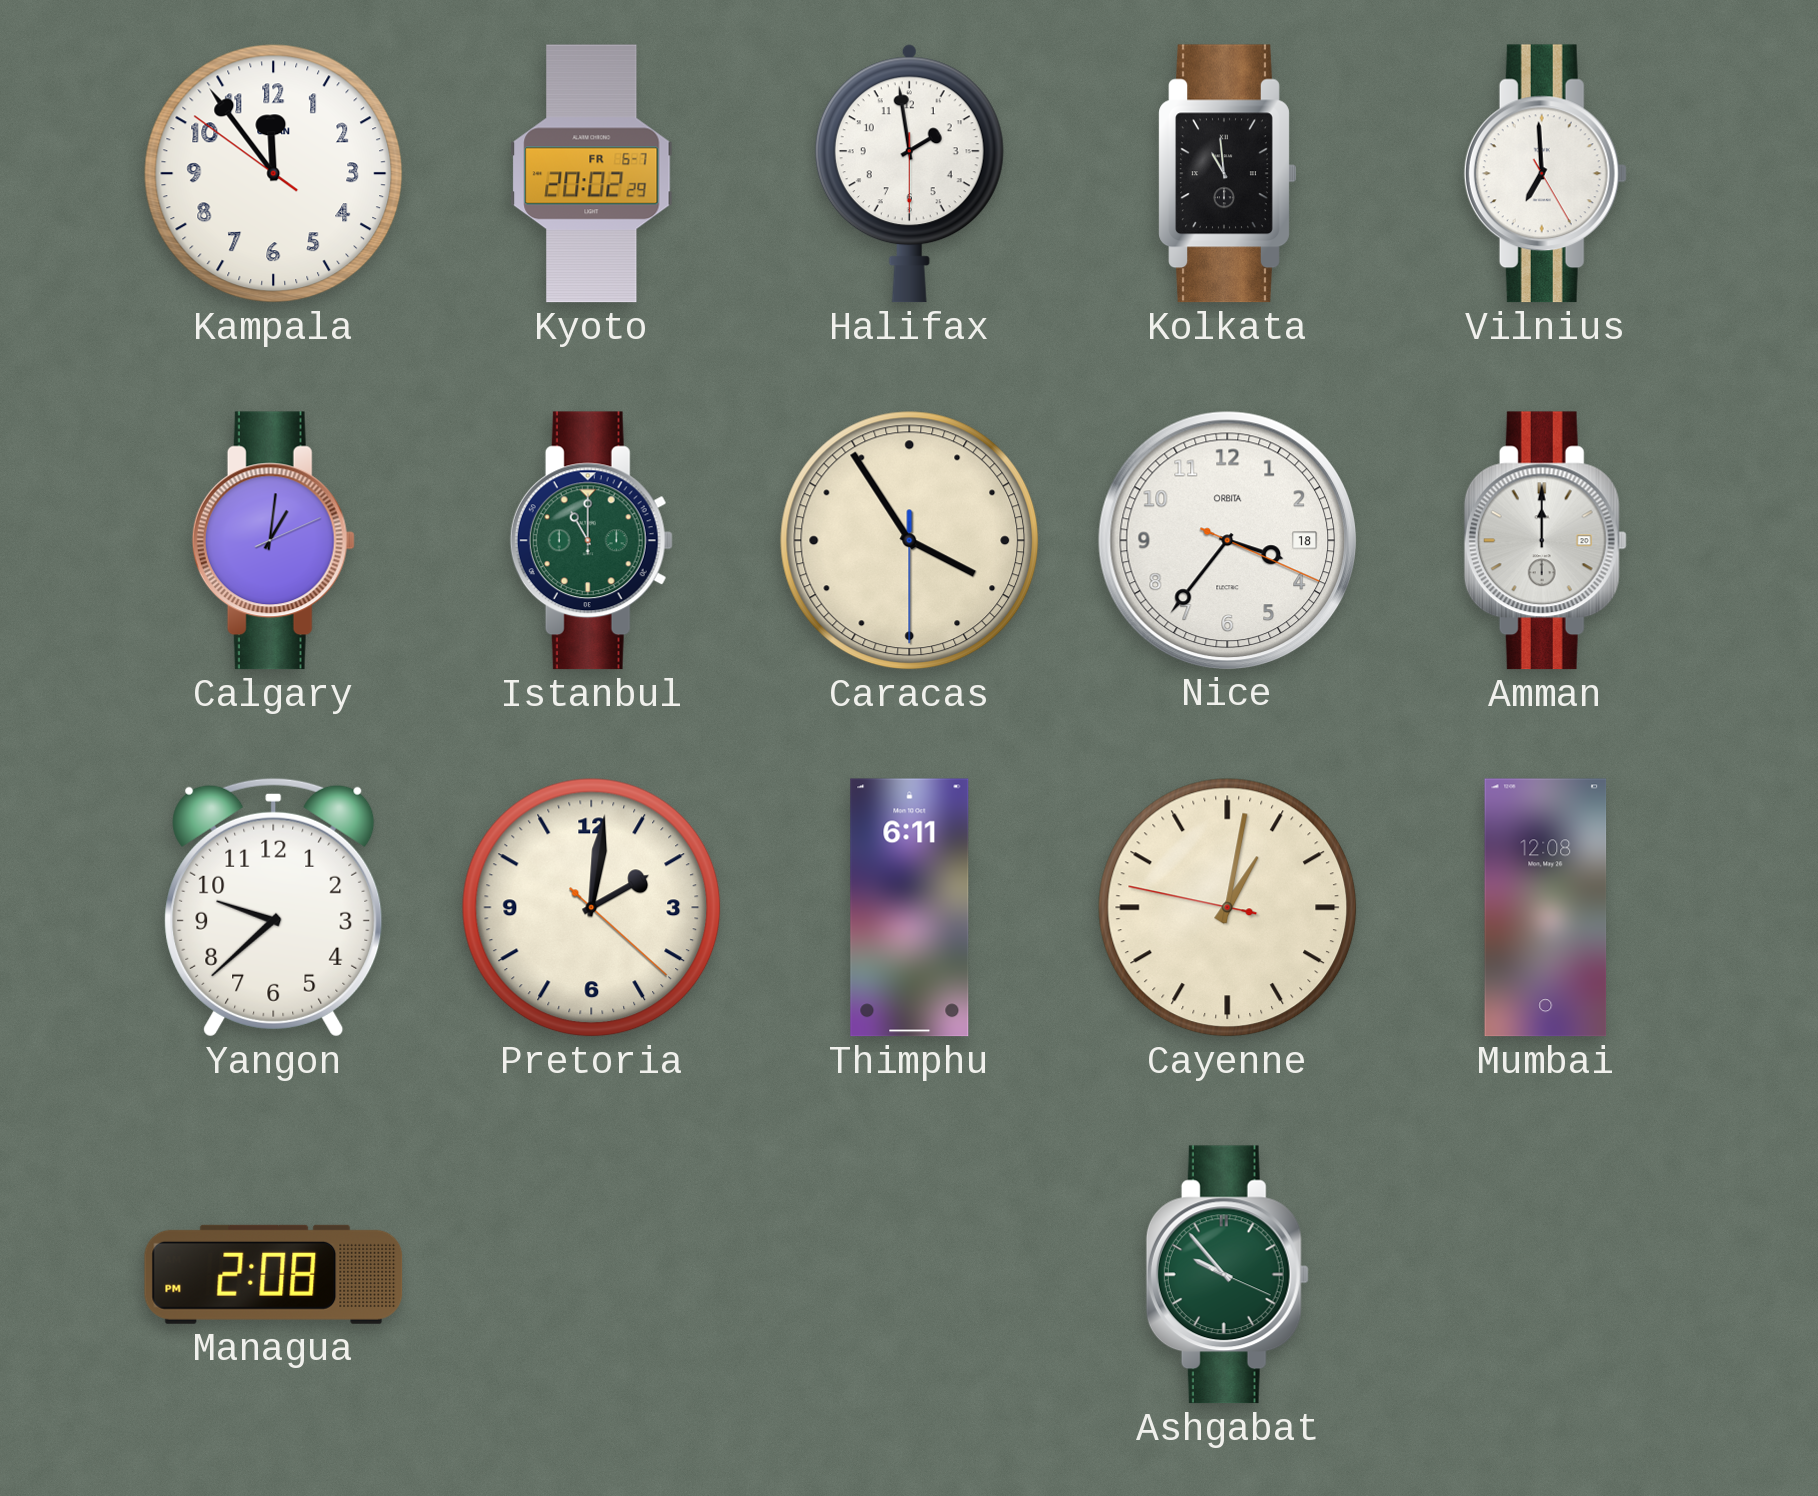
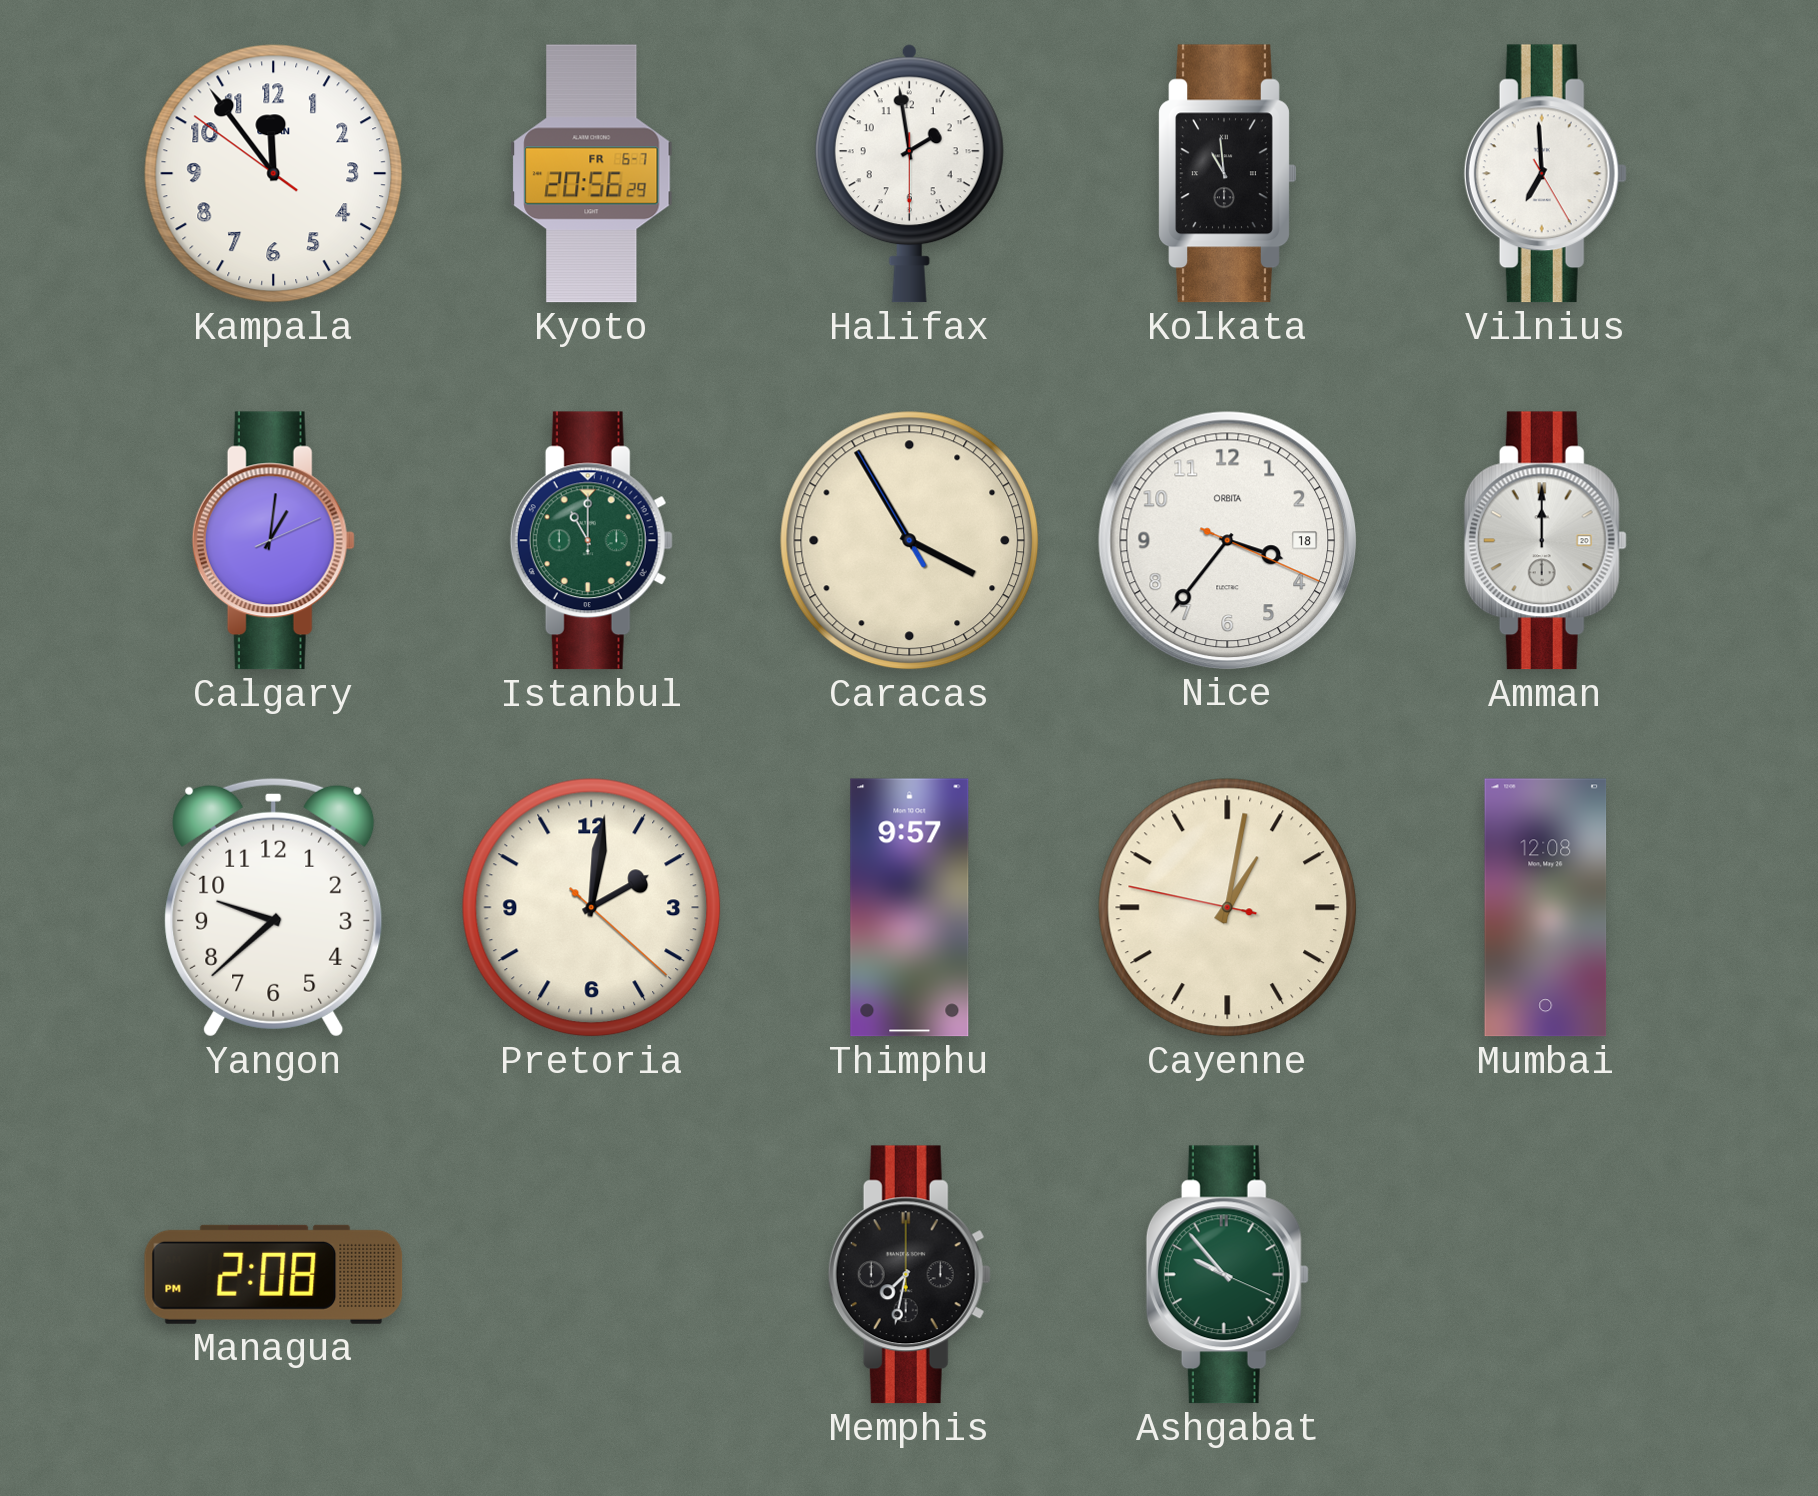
Kyoto: 20:02 -> 20:56
Caracas: 3:54:30 -> 3:54:55
Thimphu: 6:11 -> 9:57
Memphis: none -> 7:32
